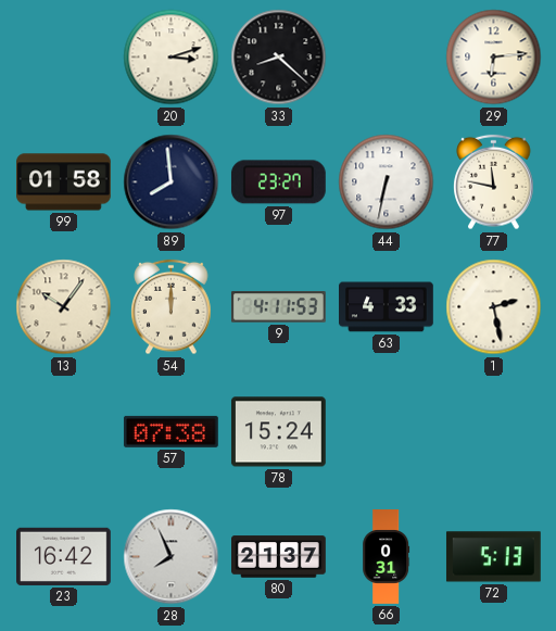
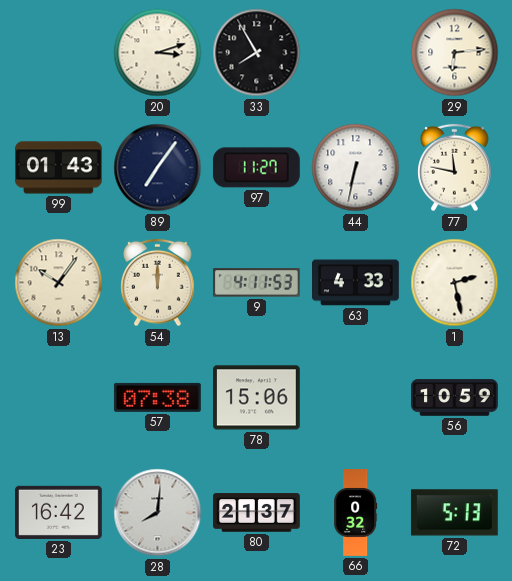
33: 8:22 -> 7:55
99: 01:58 -> 01:43
89: 7:59 -> 7:06
97: 23:27 -> 11:27
78: 15:24 -> 15:06
56: none -> 10:59
28: 7:56 -> 8:01
66: 0:31 -> 0:32
